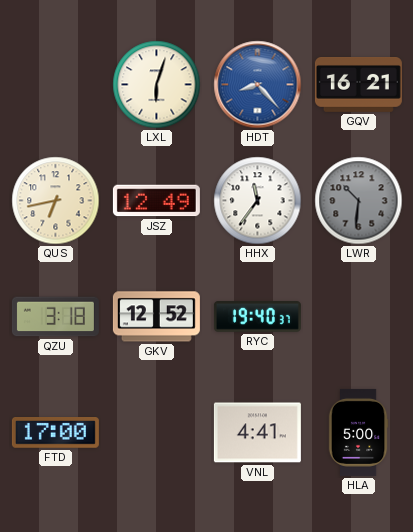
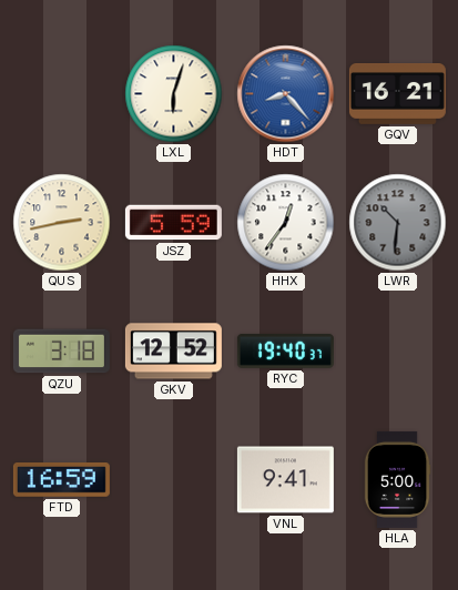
QUS: 6:43 -> 2:43
JSZ: 12:49 -> 5:59
HHX: 11:36 -> 12:36
FTD: 17:00 -> 16:59
VNL: 4:41 -> 9:41
